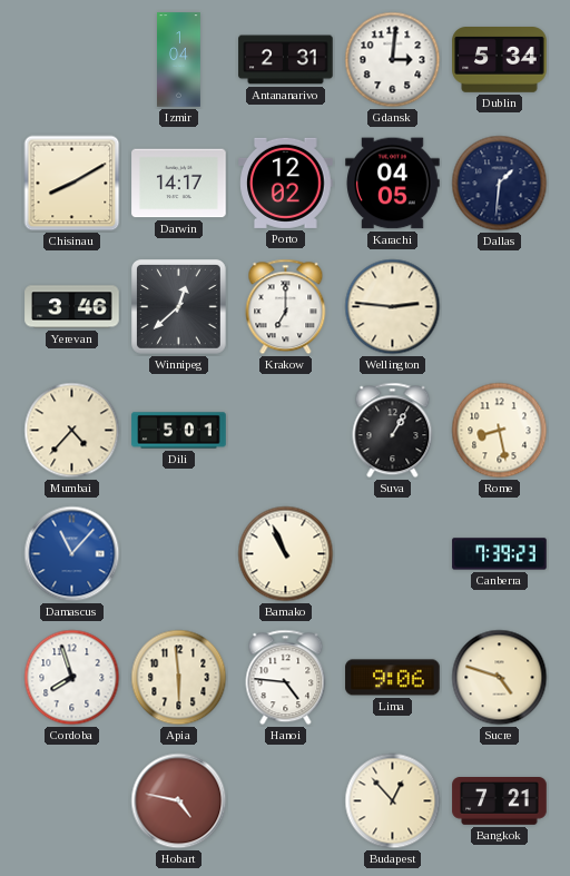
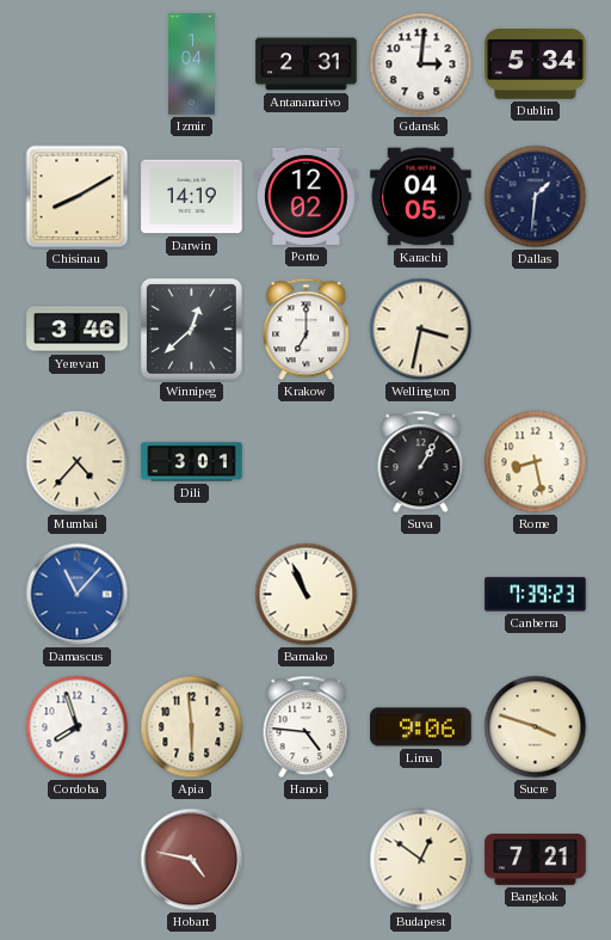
Darwin: 14:17 -> 14:19
Wellington: 2:46 -> 3:32
Dili: 5:01 -> 3:01
Sucre: 4:48 -> 3:48
Budapest: 12:53 -> 12:51
